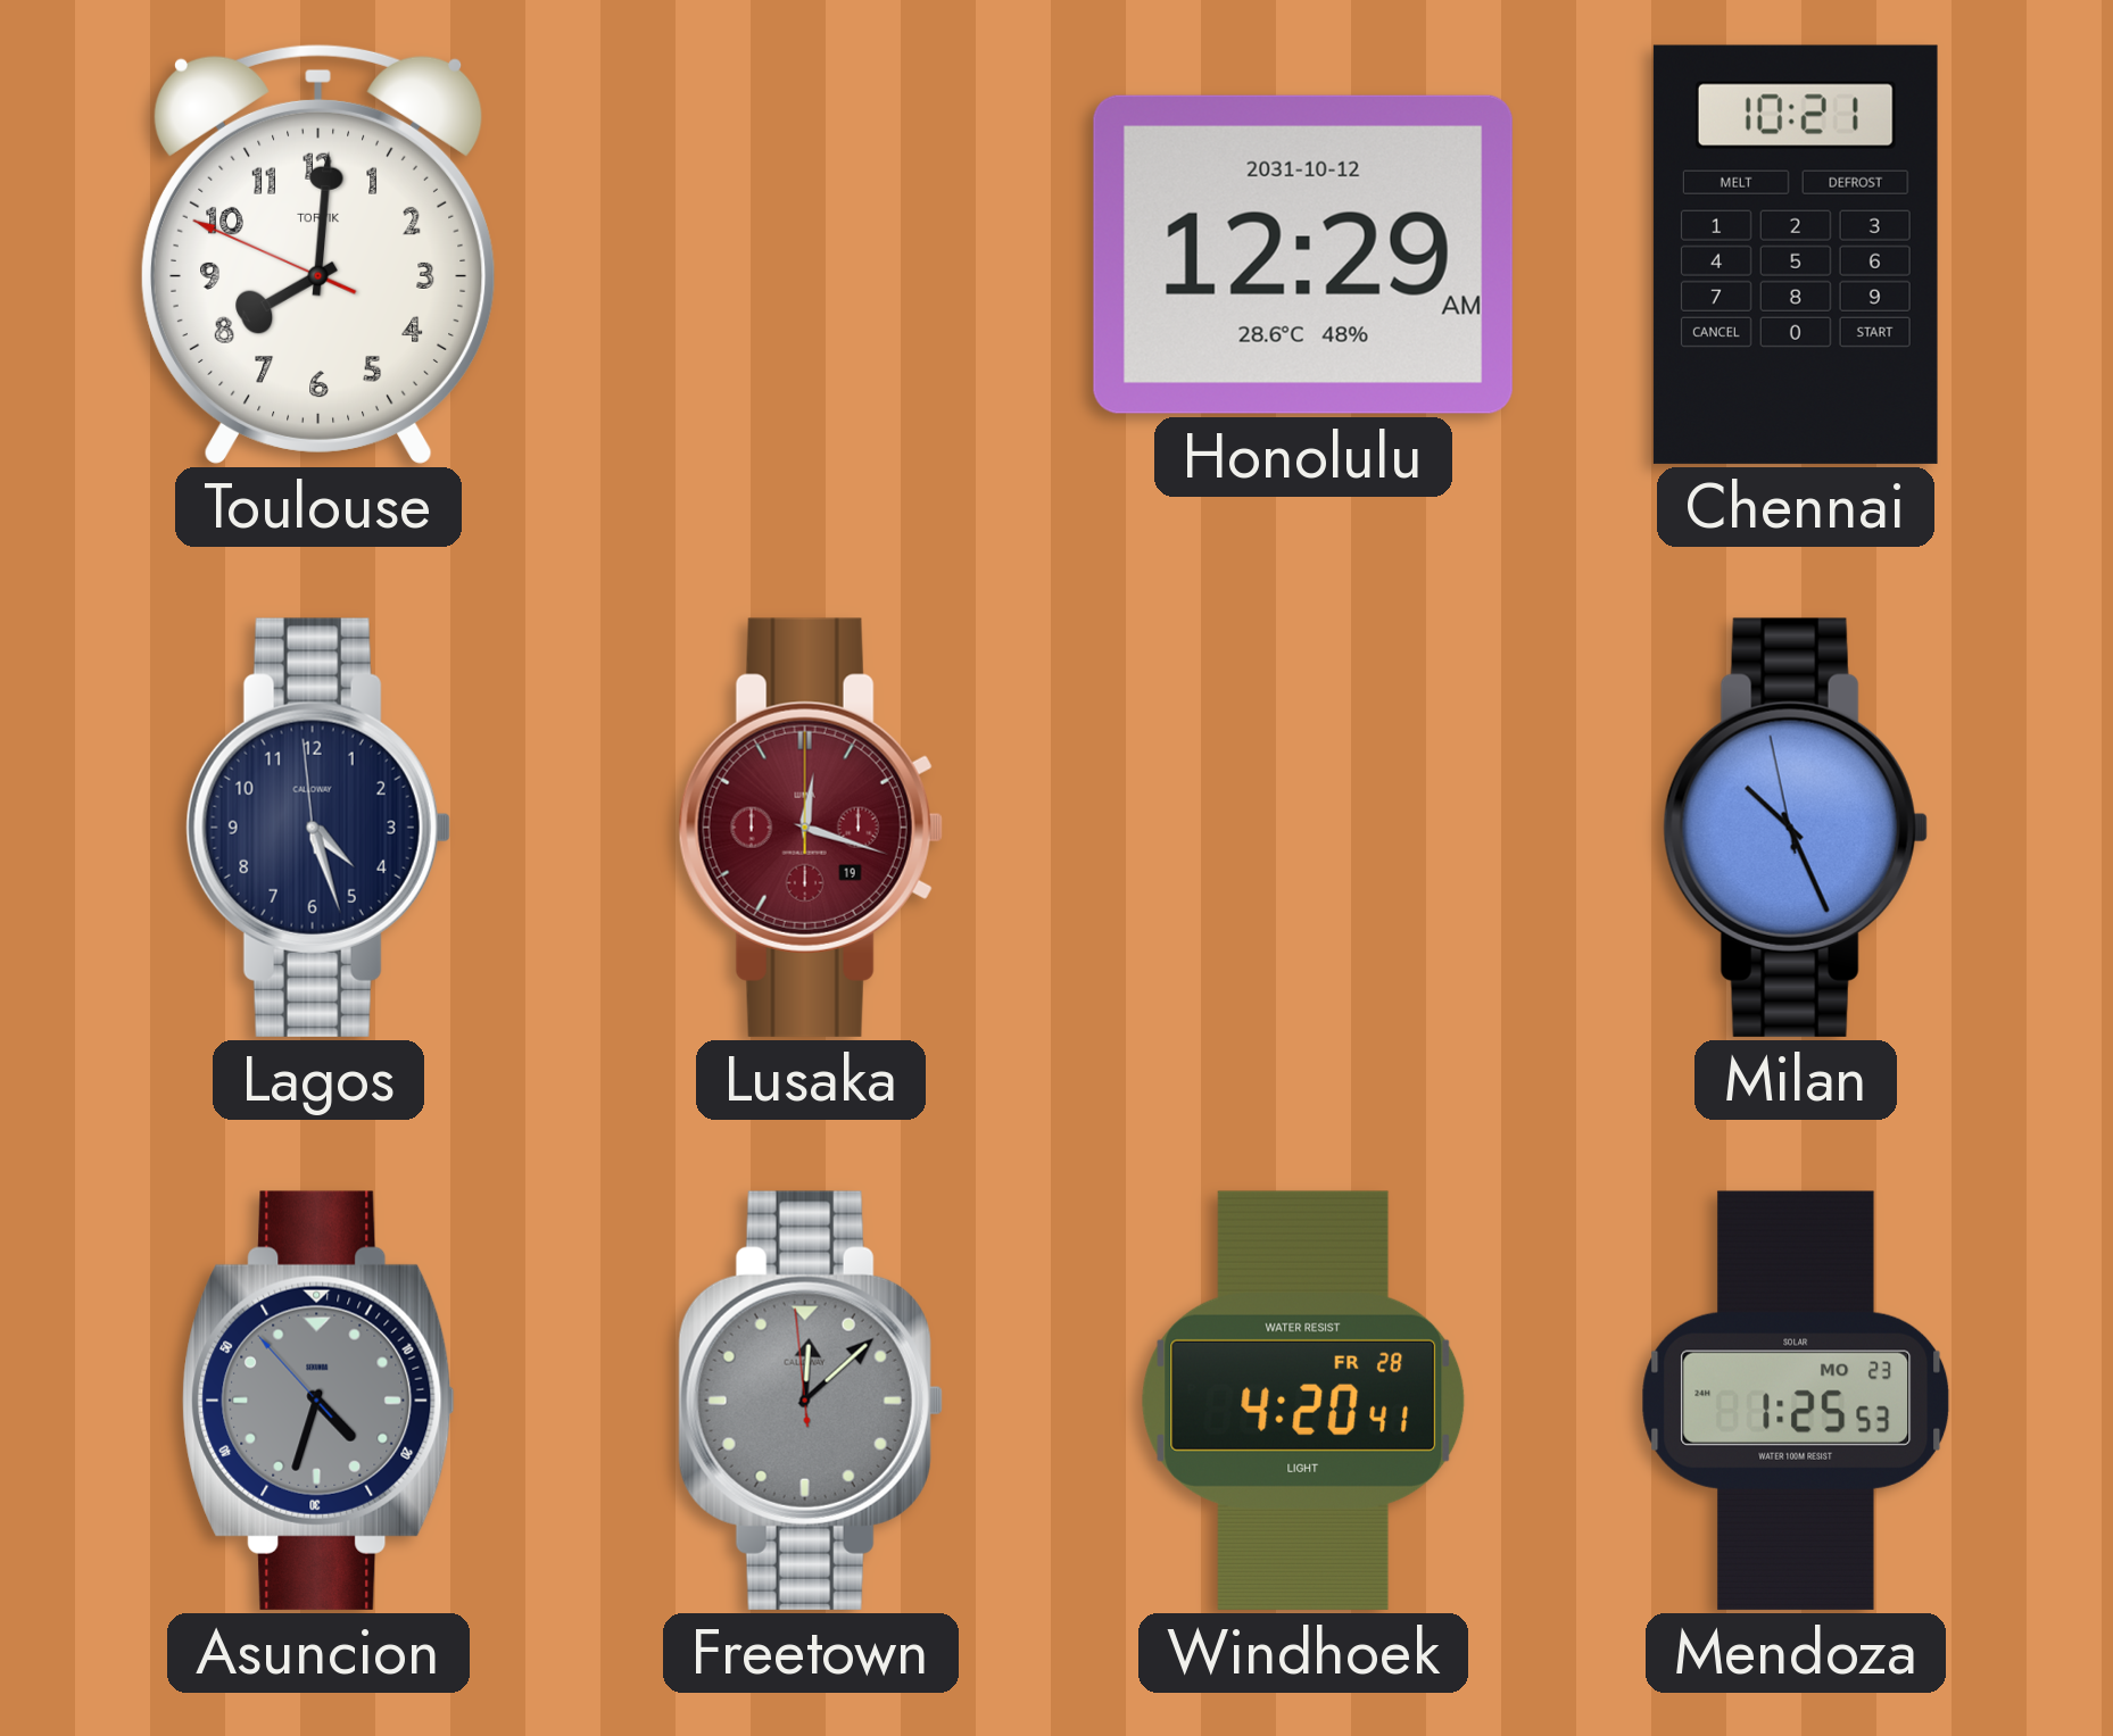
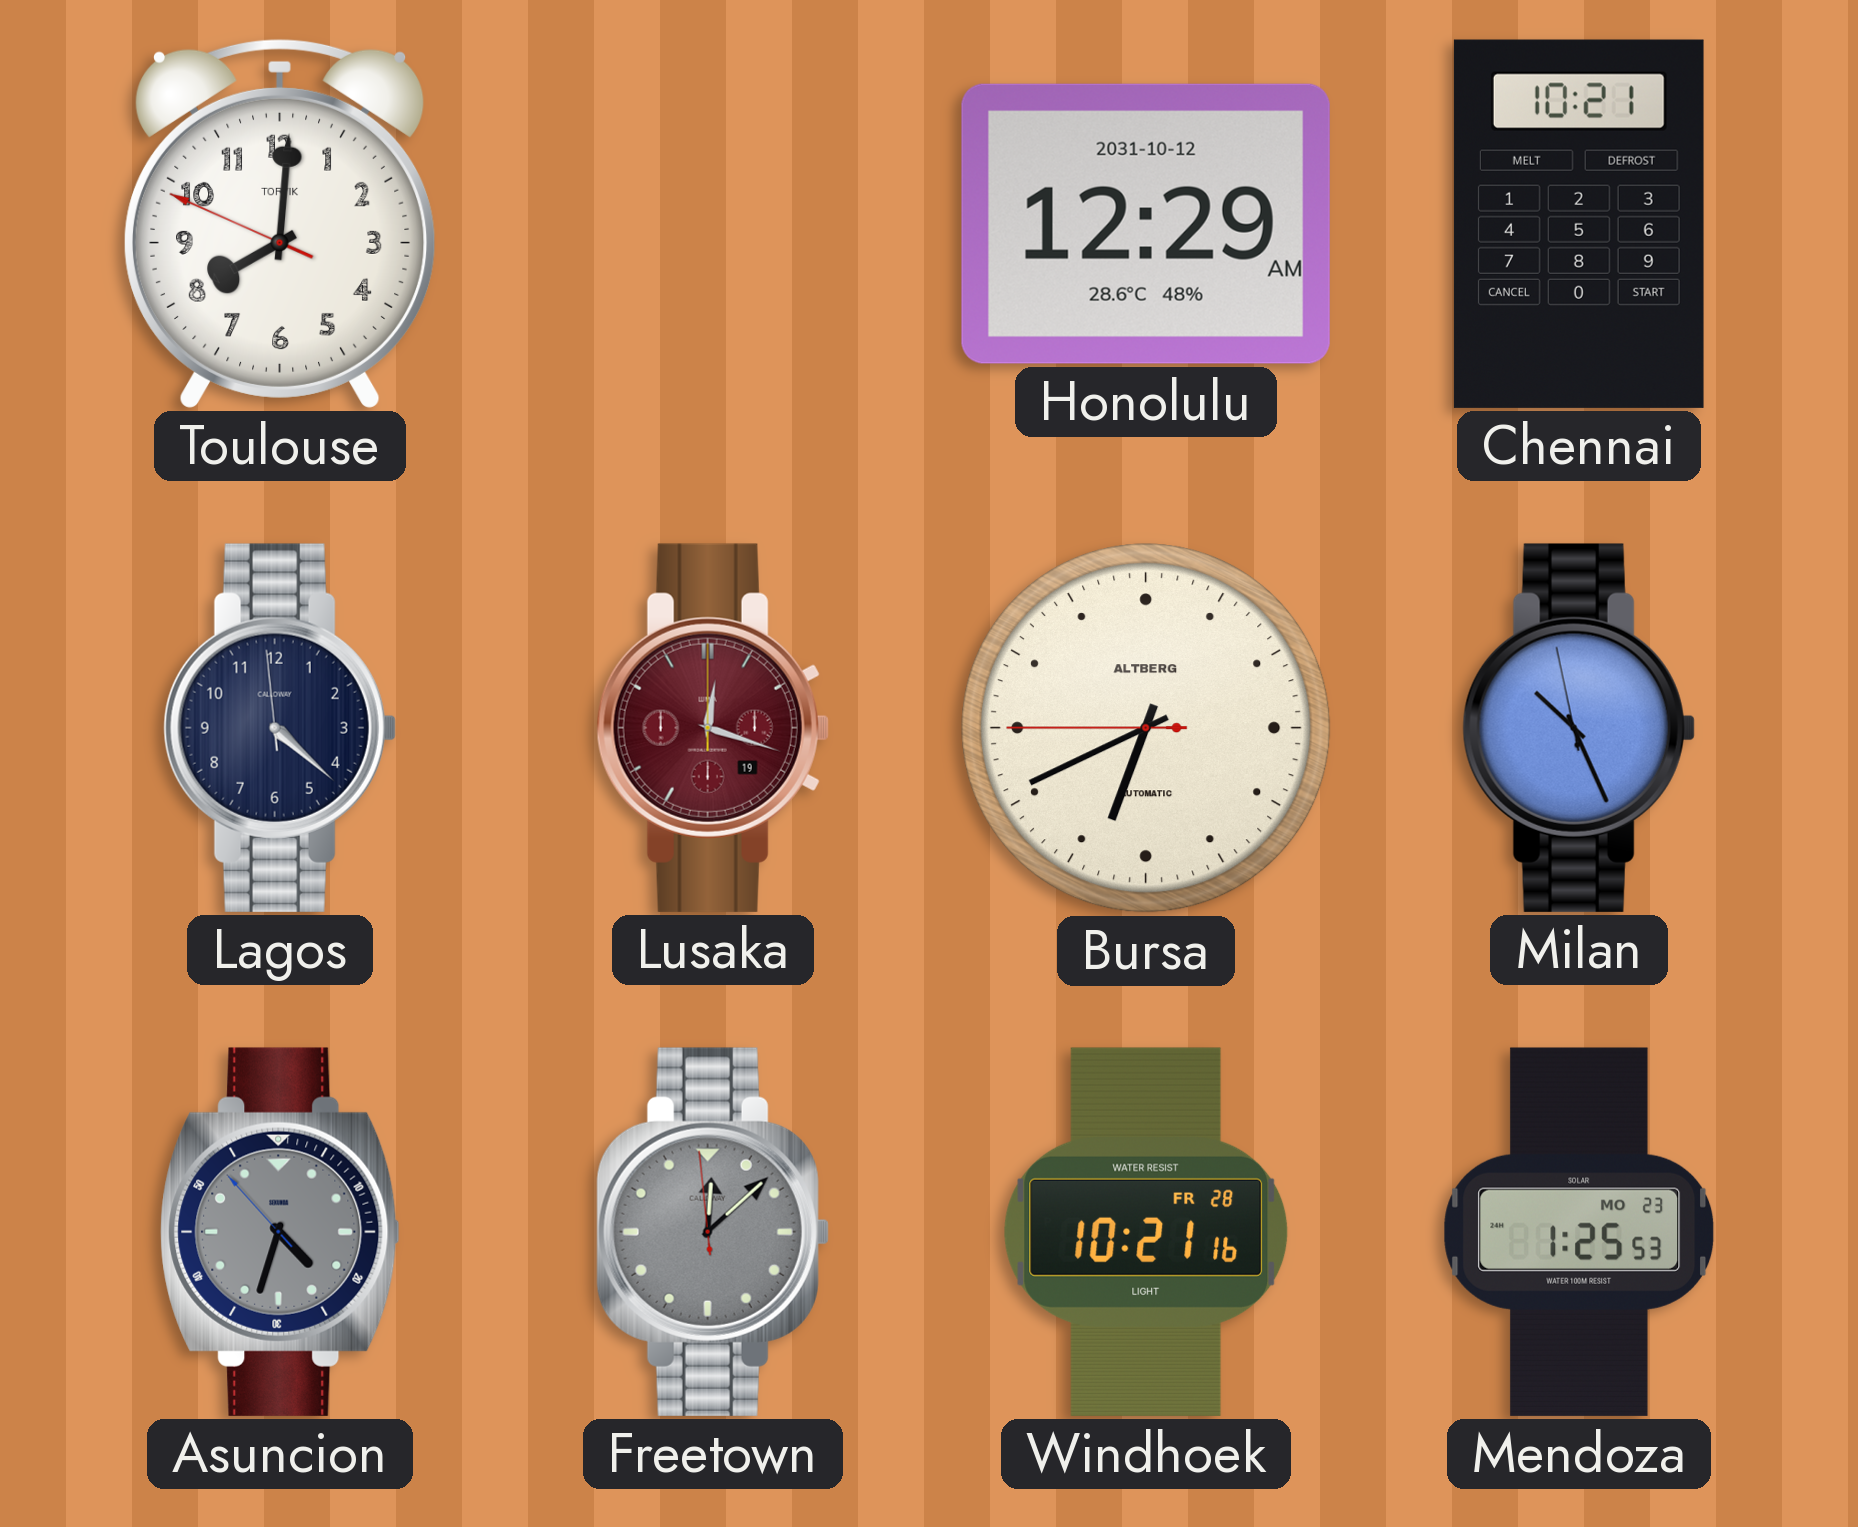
Lagos: 4:26 -> 4:21
Bursa: none -> 6:40
Windhoek: 4:20 -> 10:21
